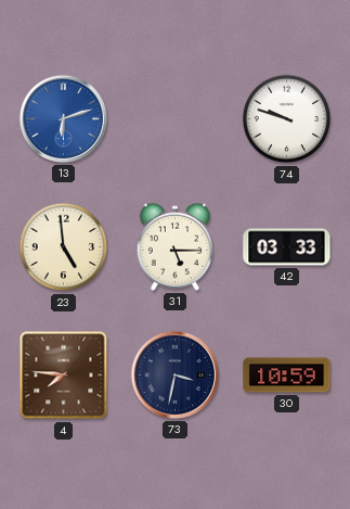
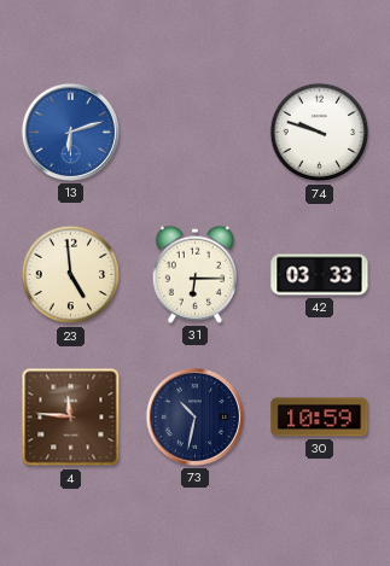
31: 5:15 -> 6:15
4: 7:46 -> 11:46
73: 3:32 -> 10:32
